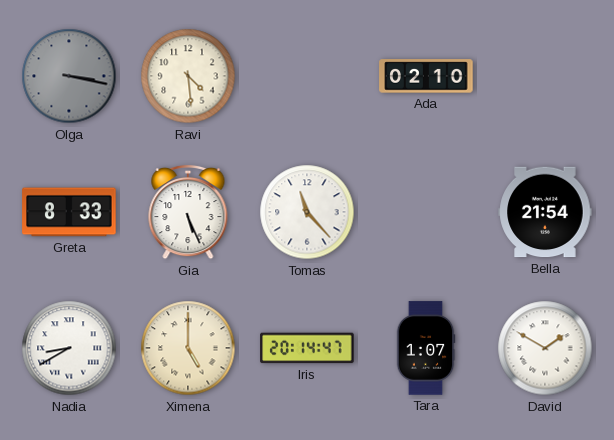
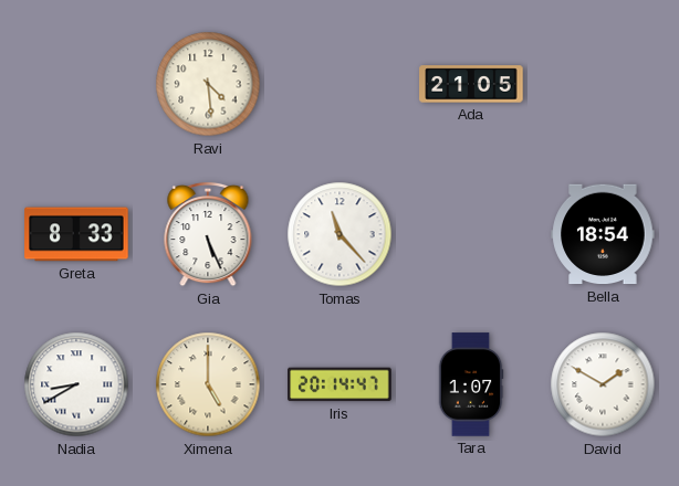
Olga: 3:17 -> none
Ada: 02:10 -> 21:05
Bella: 21:54 -> 18:54
